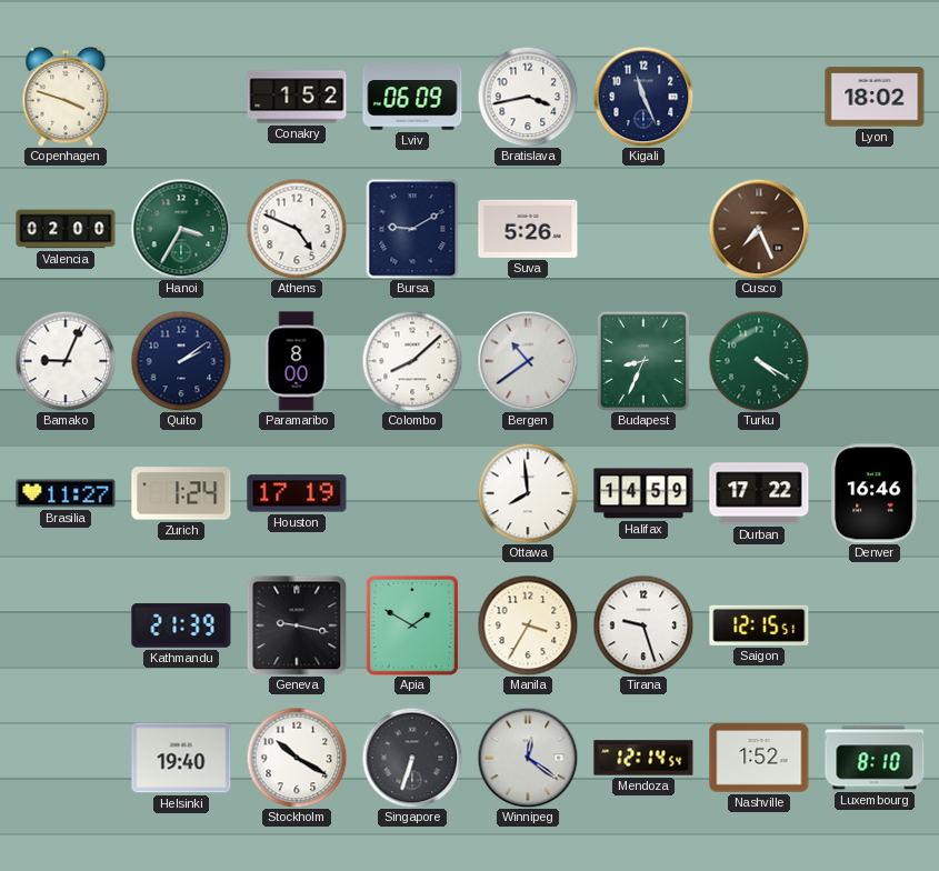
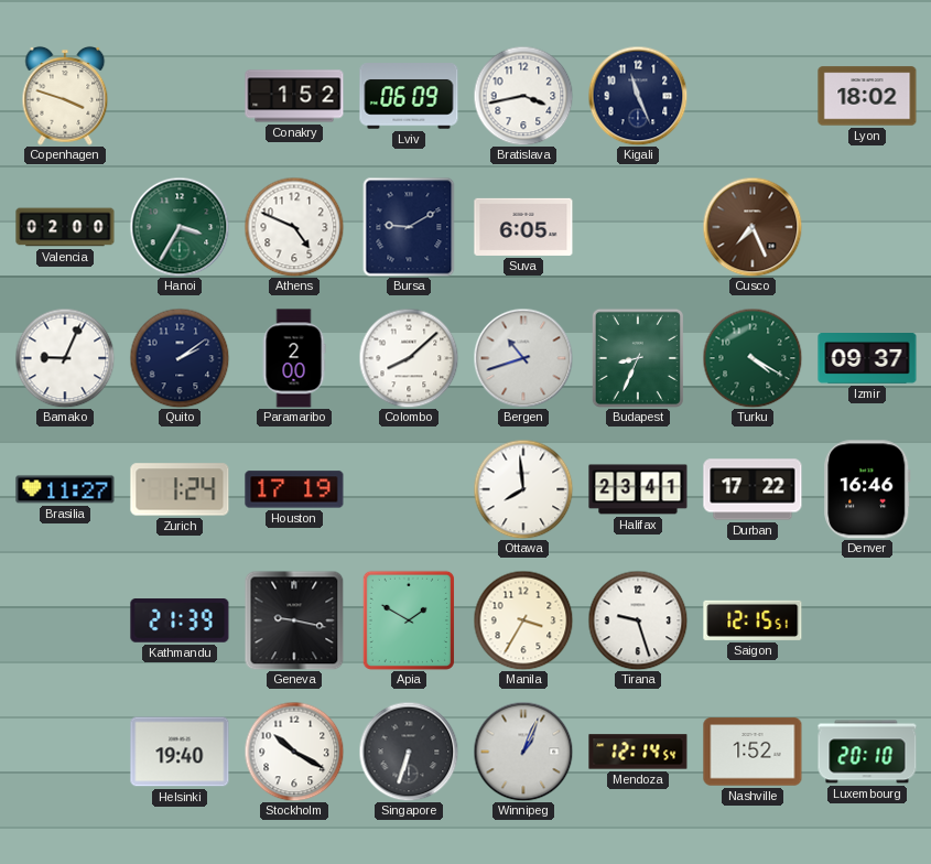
Suva: 5:26 -> 6:05
Paramaribo: 8:00 -> 2:00
Bergen: 10:39 -> 10:42
Izmir: none -> 09:37
Halifax: 14:59 -> 23:41
Winnipeg: 12:21 -> 1:04
Luxembourg: 8:10 -> 20:10
